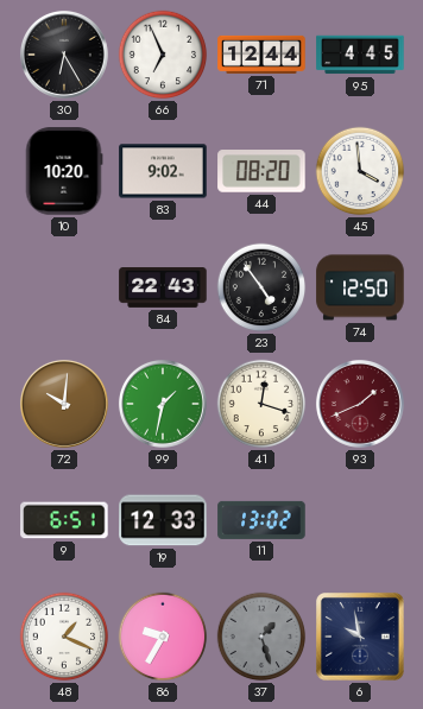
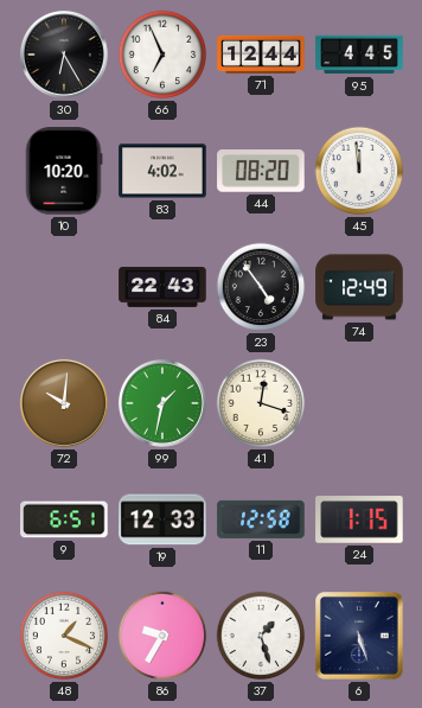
83: 9:02 -> 4:02
45: 3:59 -> 11:59
74: 12:50 -> 12:49
93: 1:41 -> none
11: 13:02 -> 12:58
24: none -> 1:15
37 dial: grey -> white
6: 9:58 -> 5:27
